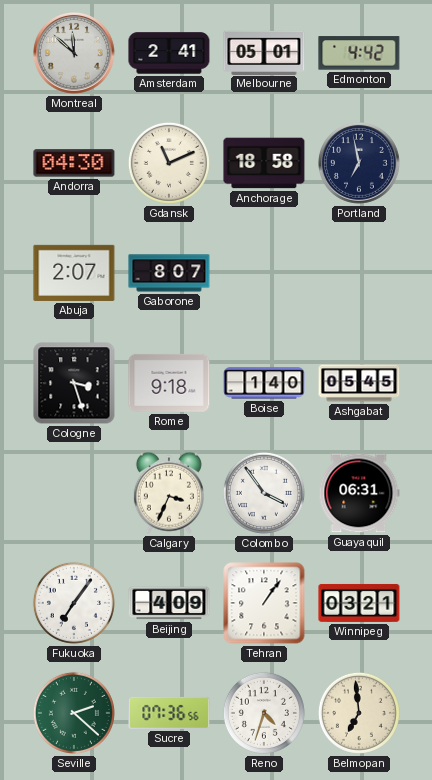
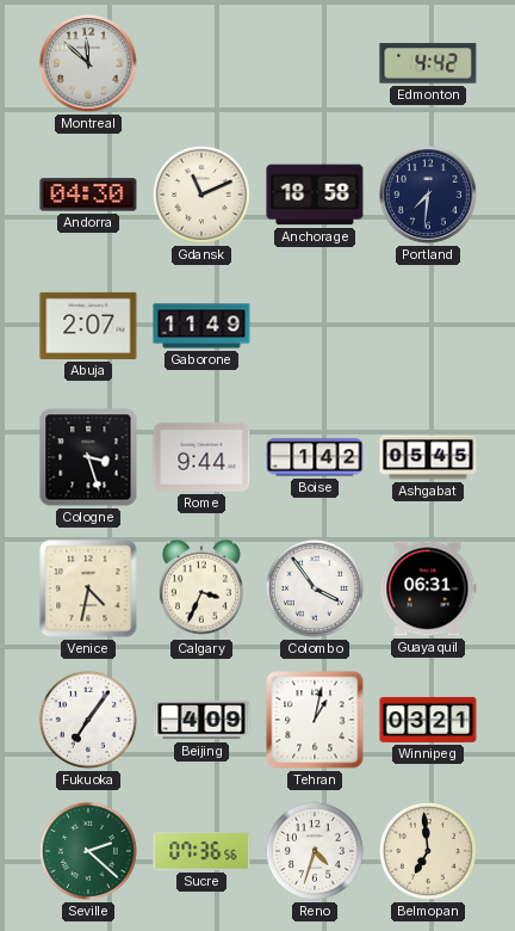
Amsterdam: 2:41 -> none
Melbourne: 05:01 -> none
Portland: 6:58 -> 7:31
Gaborone: 8:07 -> 11:49
Rome: 9:18 -> 9:44
Boise: 1:40 -> 1:42
Venice: none -> 4:32
Tehran: 1:06 -> 1:02
